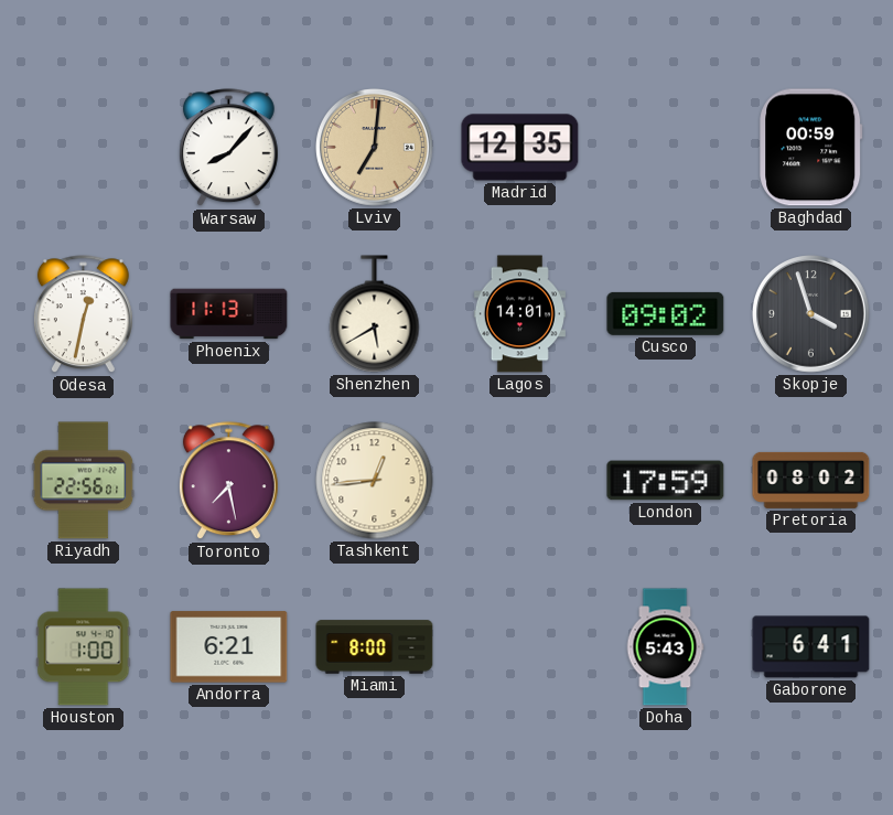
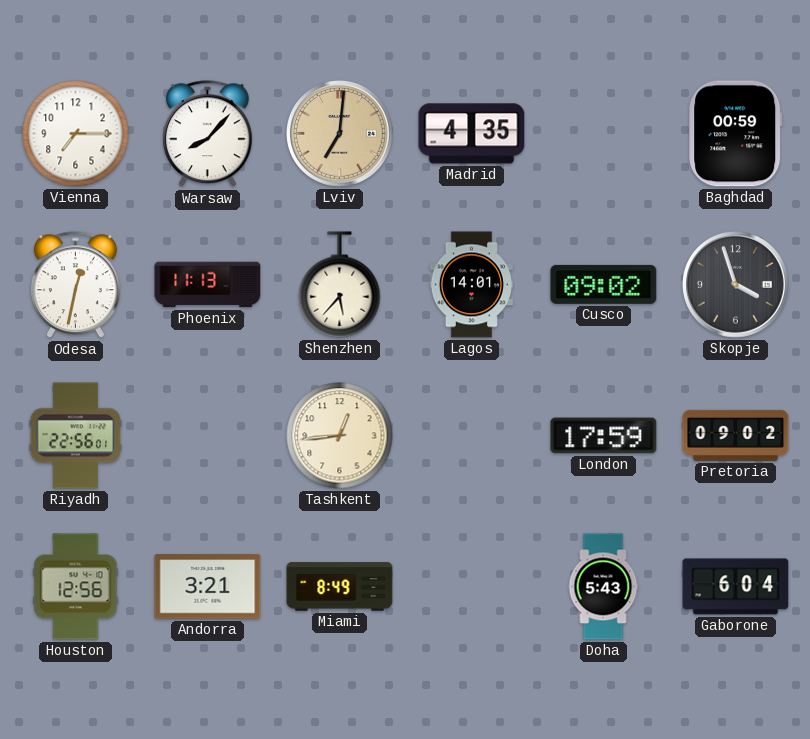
Vienna: none -> 7:15
Madrid: 12:35 -> 4:35
Shenzhen: 5:40 -> 5:37
Toronto: 7:28 -> none
Pretoria: 08:02 -> 09:02
Houston: 1:00 -> 12:56
Andorra: 6:21 -> 3:21
Miami: 8:00 -> 8:49
Gaborone: 6:41 -> 6:04
